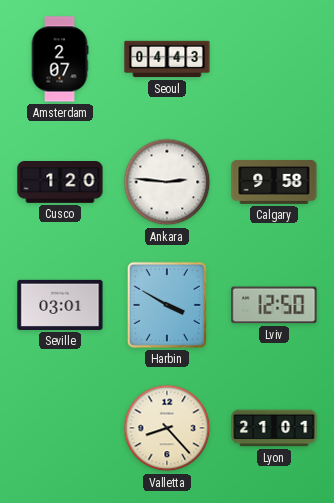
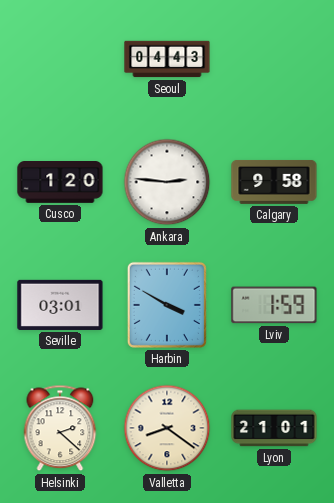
Amsterdam: 2:07 -> none
Lviv: 12:50 -> 1:59
Helsinki: none -> 2:22
Valletta: 8:23 -> 8:21
